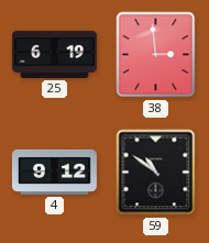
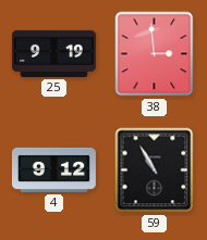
25: 6:19 -> 9:19
59: 10:51 -> 10:55
